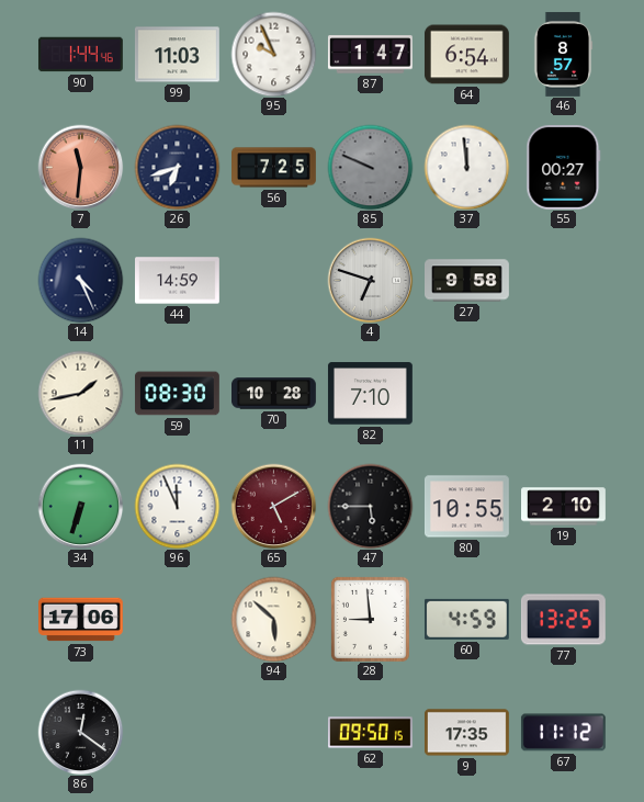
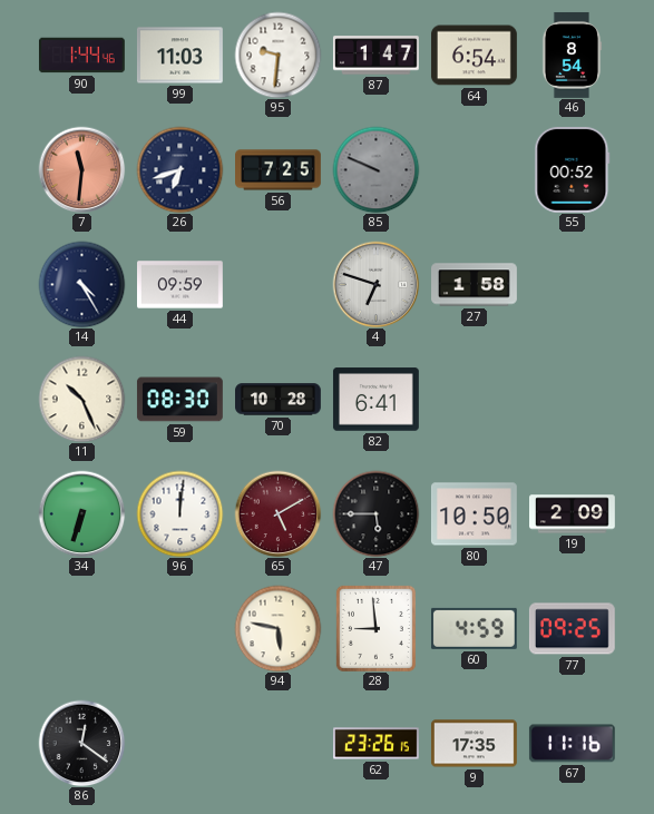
95: 9:56 -> 9:31
46: 8:57 -> 8:54
37: 11:59 -> none
55: 00:27 -> 00:52
14: 4:26 -> 4:25
44: 14:59 -> 09:59
27: 9:58 -> 1:58
11: 1:43 -> 10:26
82: 7:10 -> 6:41
96: 11:56 -> 12:01
80: 10:55 -> 10:50
19: 2:10 -> 2:09
73: 17:06 -> none
94: 5:52 -> 5:47
77: 13:25 -> 09:25
62: 09:50 -> 23:26
67: 11:12 -> 11:16
